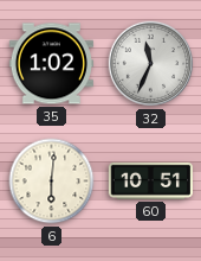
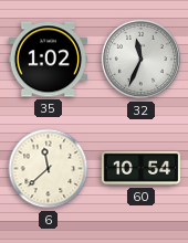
6: 6:01 -> 11:38
60: 10:51 -> 10:54
